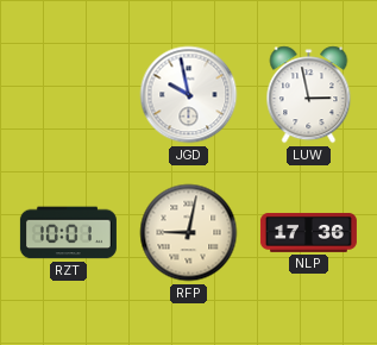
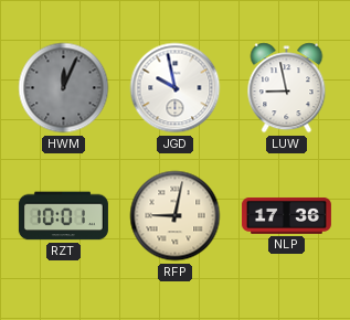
HWM: none -> 12:04
LUW: 2:58 -> 8:58
